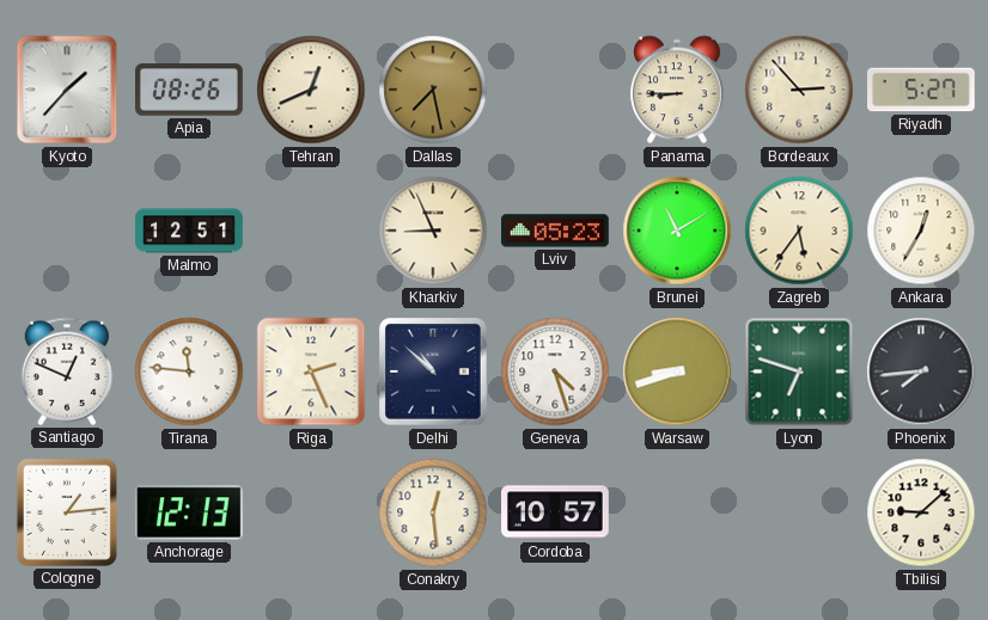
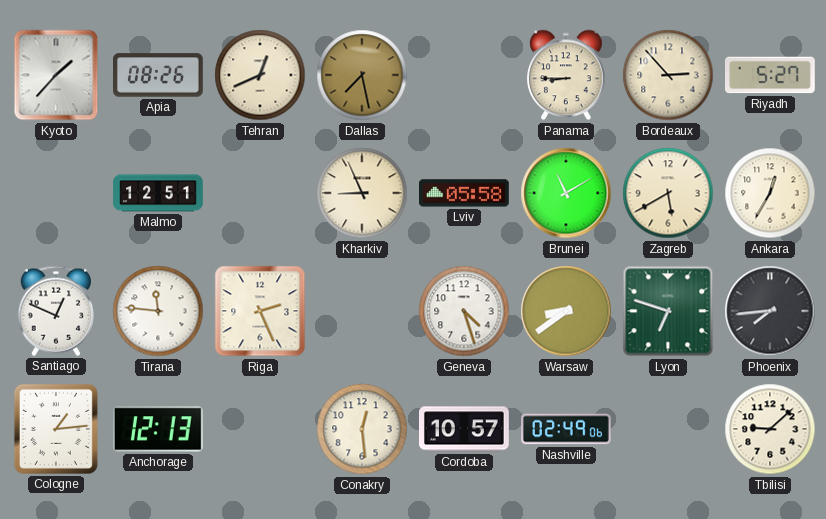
Lviv: 05:23 -> 05:58
Zagreb: 5:36 -> 5:40
Delhi: 10:52 -> none
Warsaw: 8:42 -> 8:39
Nashville: none -> 02:49
